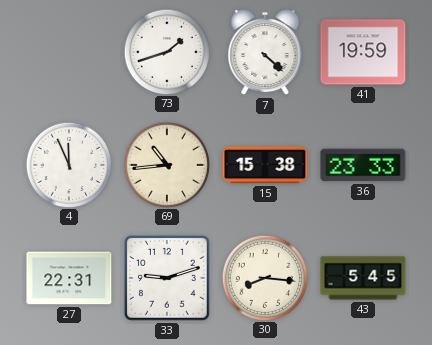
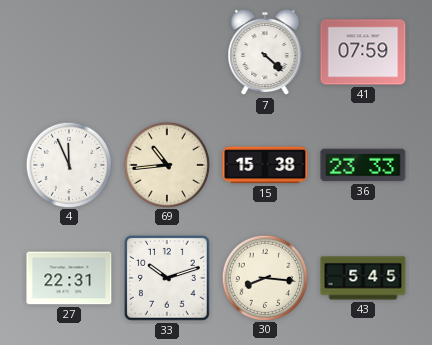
73: 1:42 -> none
41: 19:59 -> 07:59
33: 9:12 -> 10:12
